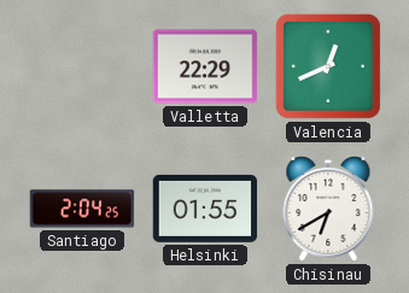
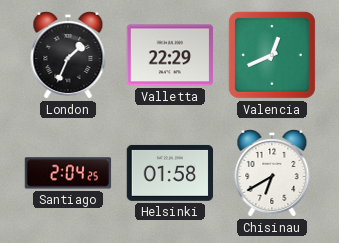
London: none -> 1:34
Helsinki: 01:55 -> 01:58
